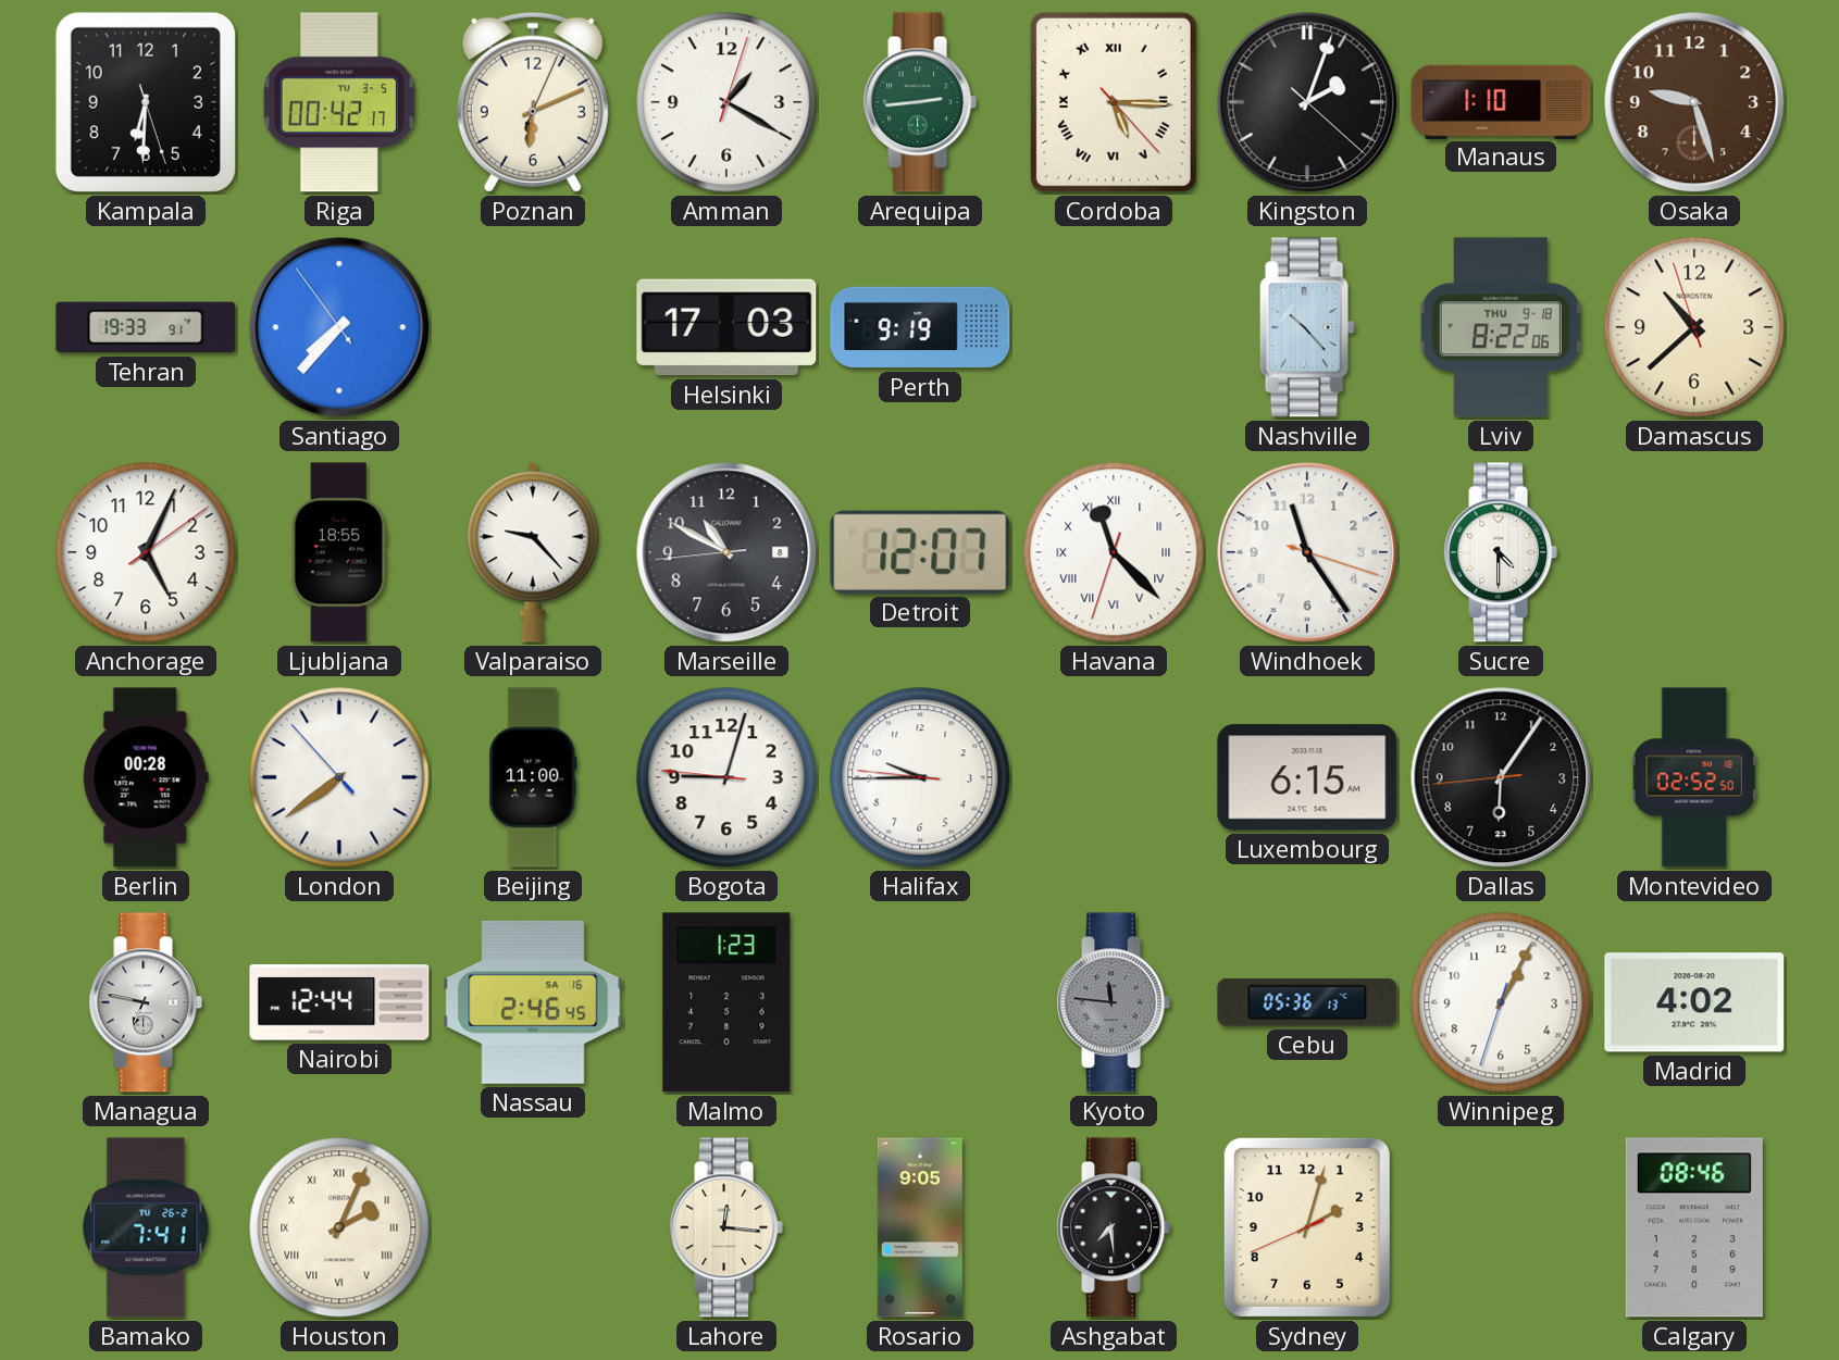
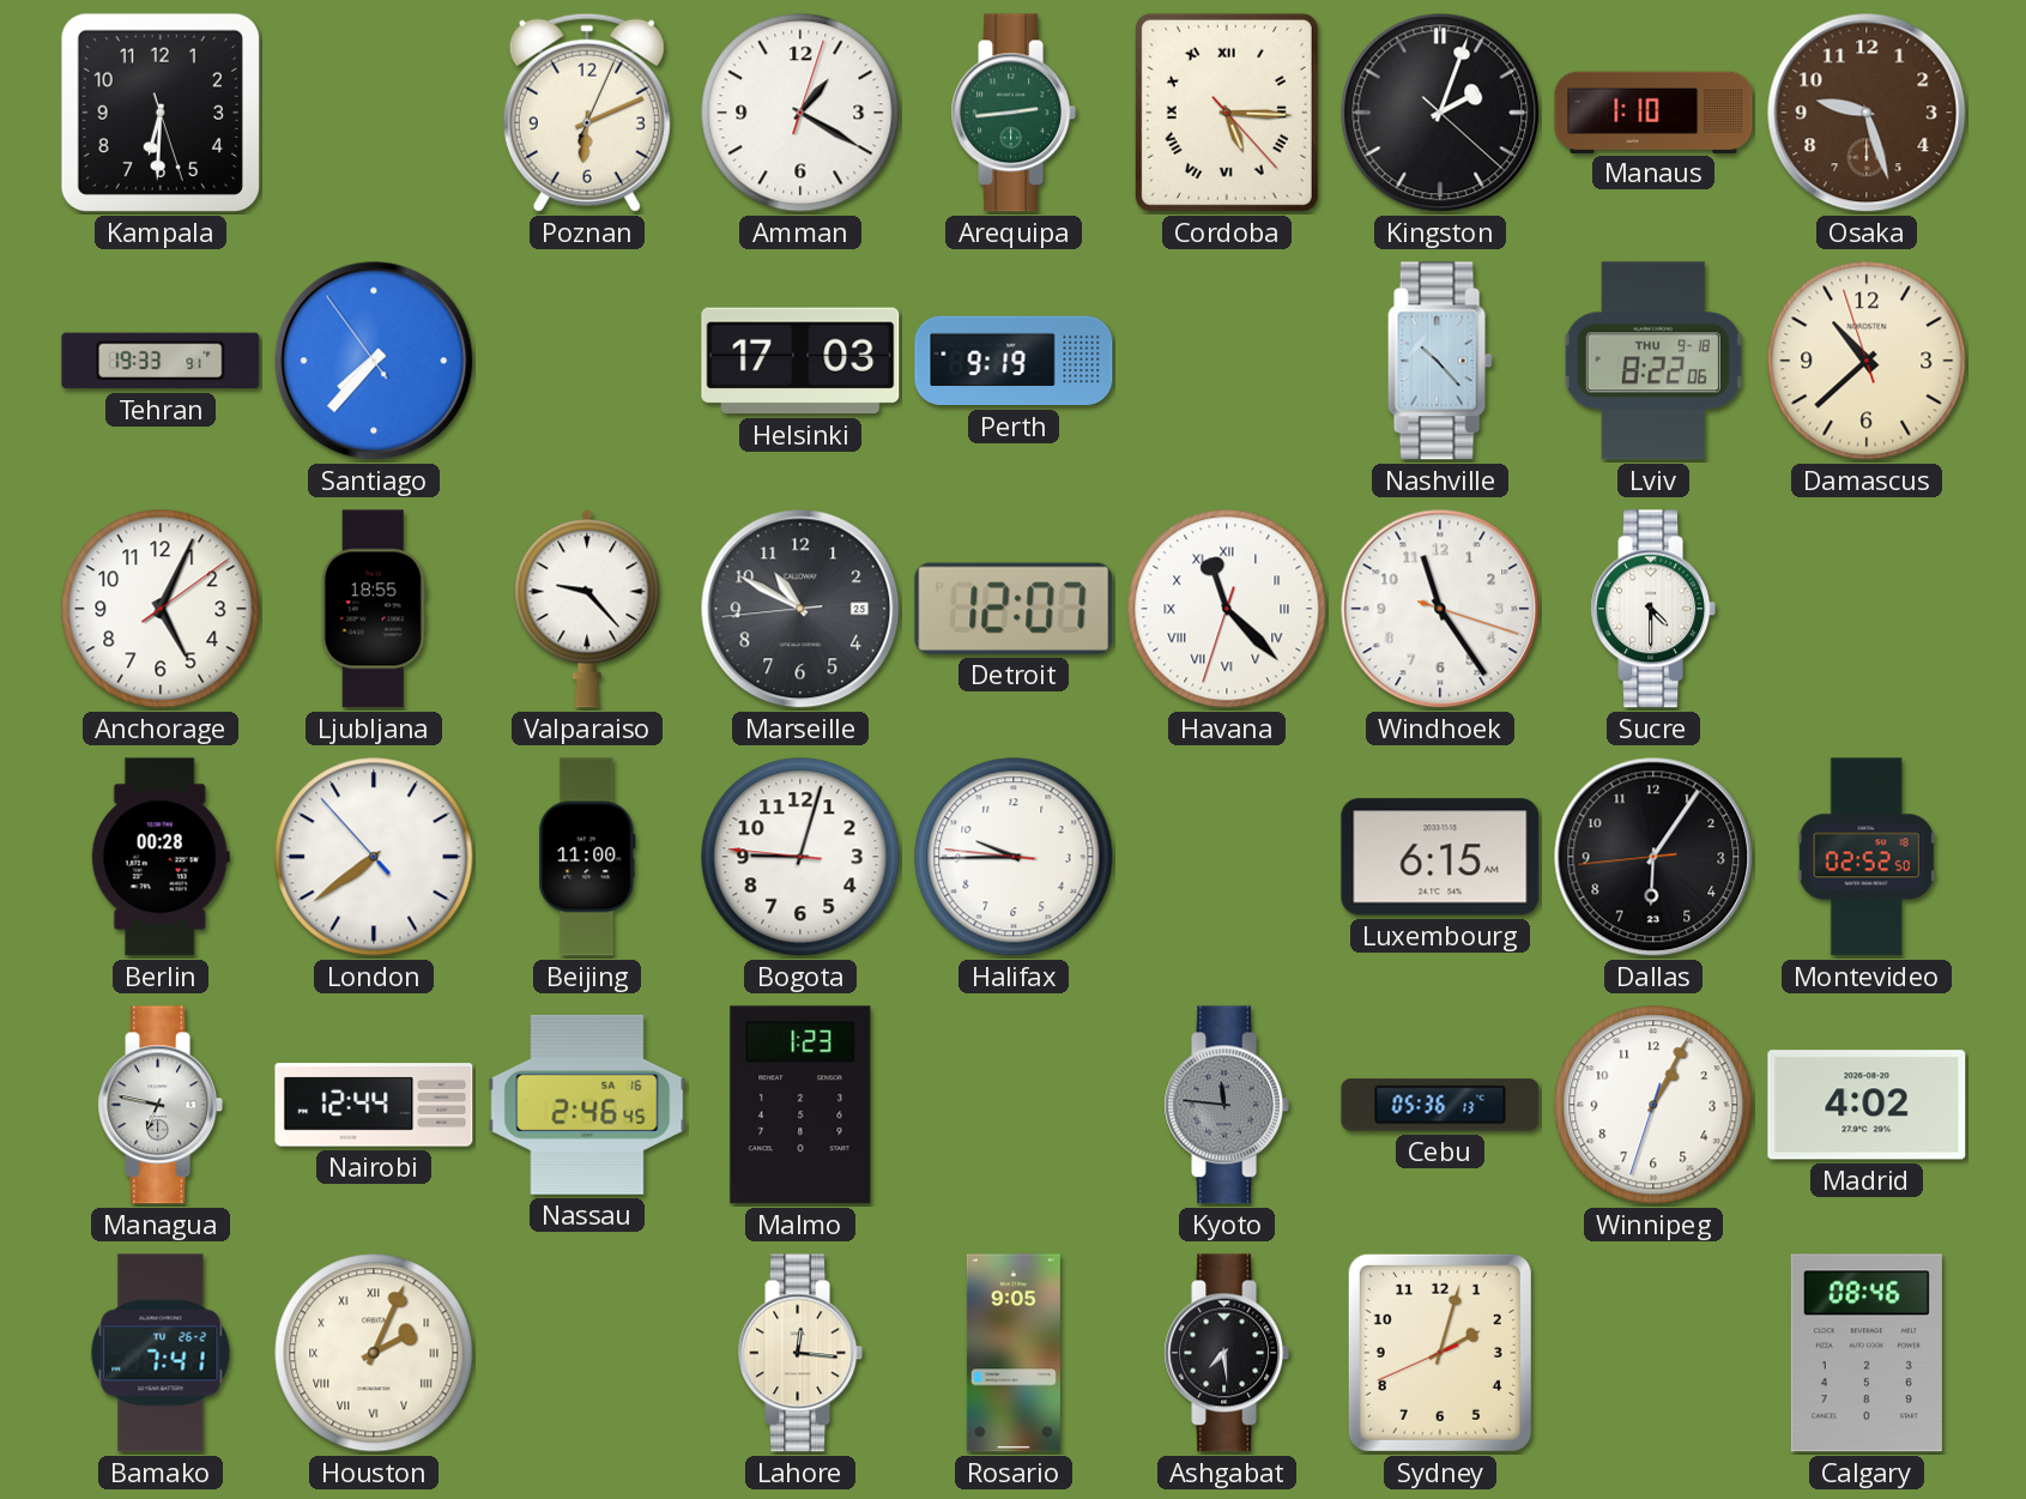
Riga: 00:42 -> none
Marseille date: 8 -> 25
